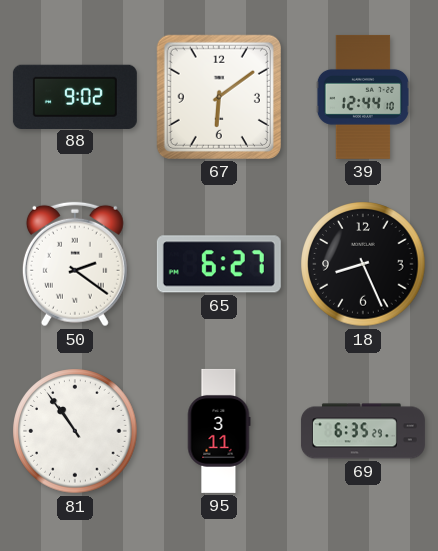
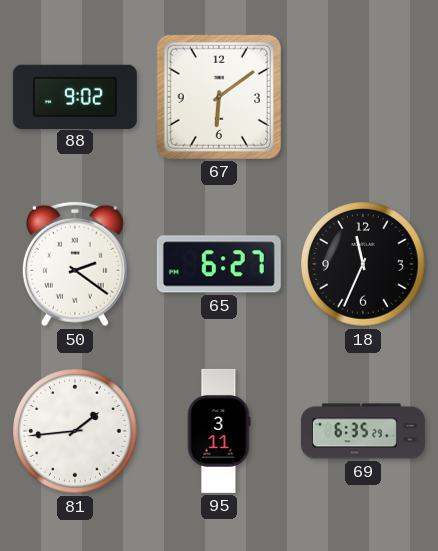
39: 12:44 -> none
18: 8:26 -> 11:34
81: 10:54 -> 1:44
